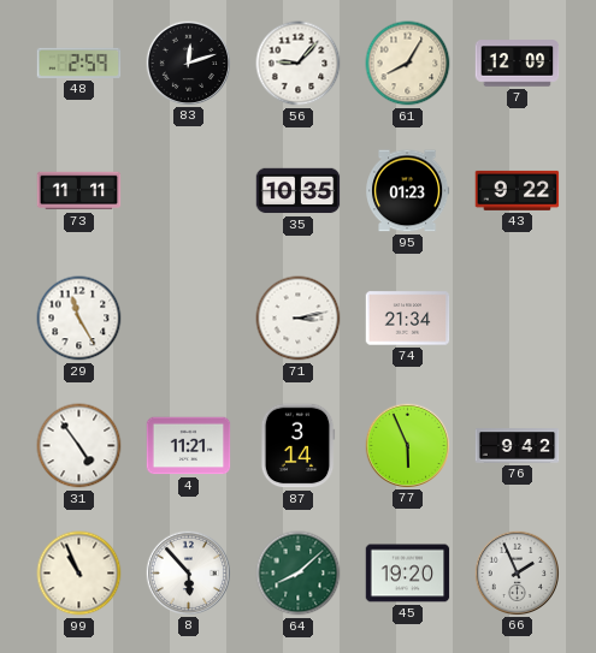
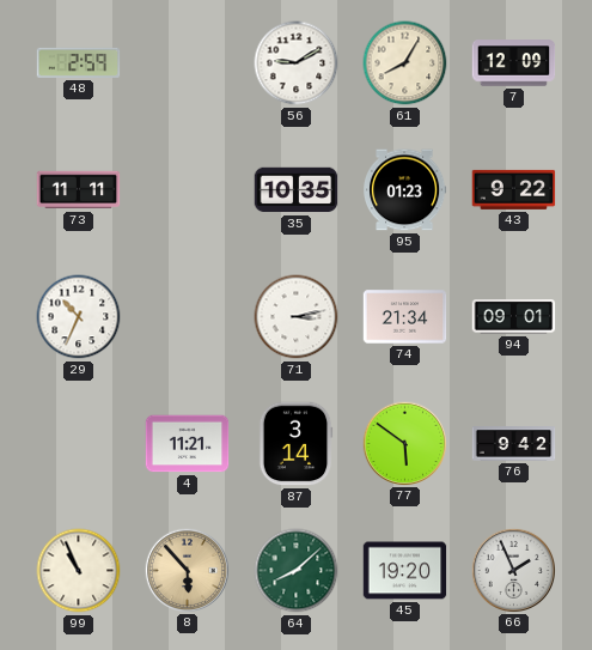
83: 12:12 -> none
56: 9:07 -> 9:10
29: 11:25 -> 10:34
94: none -> 09:01
31: 4:54 -> none
77: 5:56 -> 5:51
8 dial: white -> champagne
